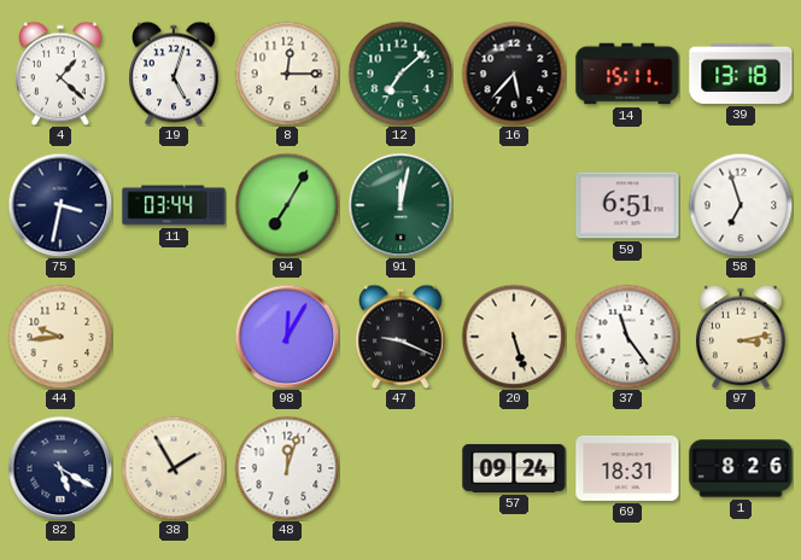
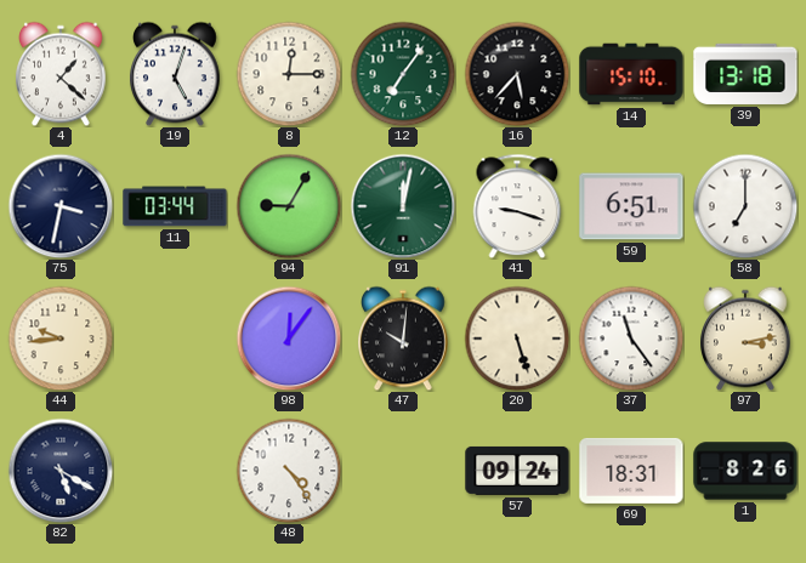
12: 7:08 -> 7:06
14: 15:11 -> 15:10
94: 7:05 -> 9:05
41: none -> 9:18
58: 6:57 -> 7:00
98: 12:05 -> 12:06
47: 9:19 -> 10:01
38: 1:55 -> none
48: 12:03 -> 4:24
